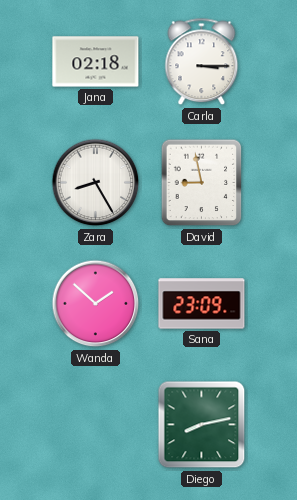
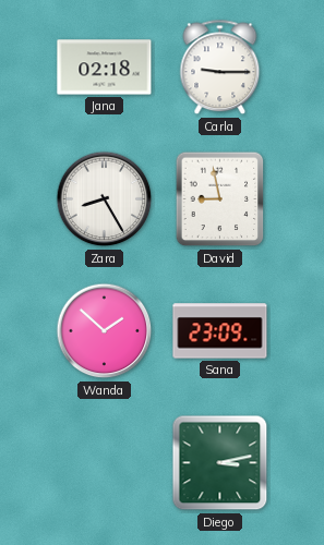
Carla: 3:15 -> 9:15
Diego: 8:13 -> 3:13
